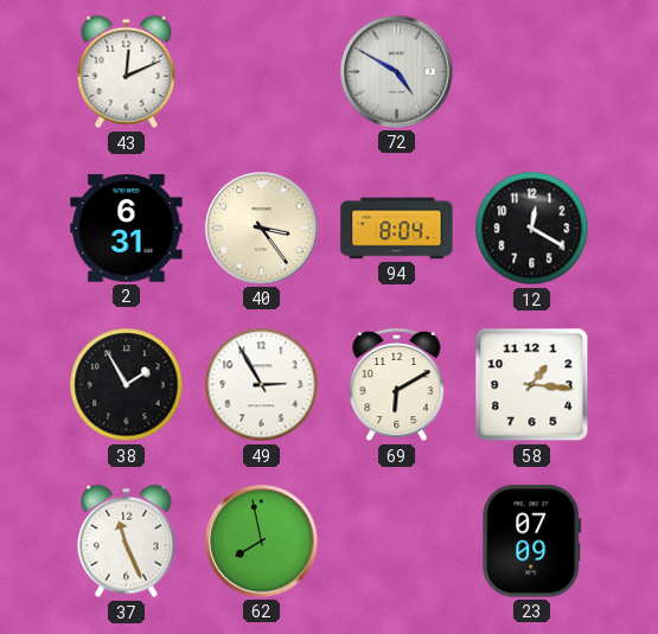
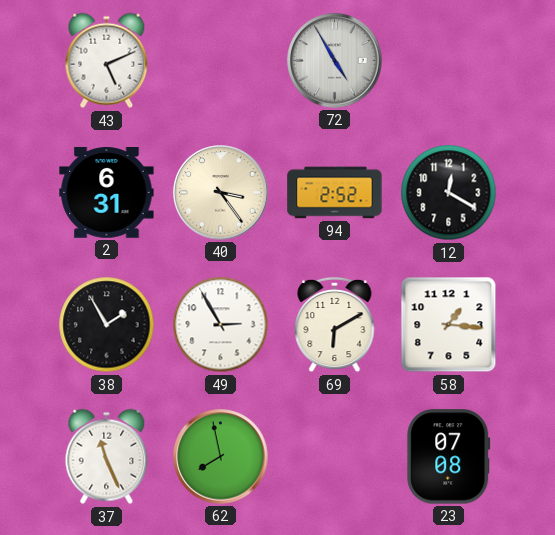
43: 12:11 -> 5:11
72: 4:50 -> 4:55
94: 8:04 -> 2:52
23: 07:09 -> 07:08
